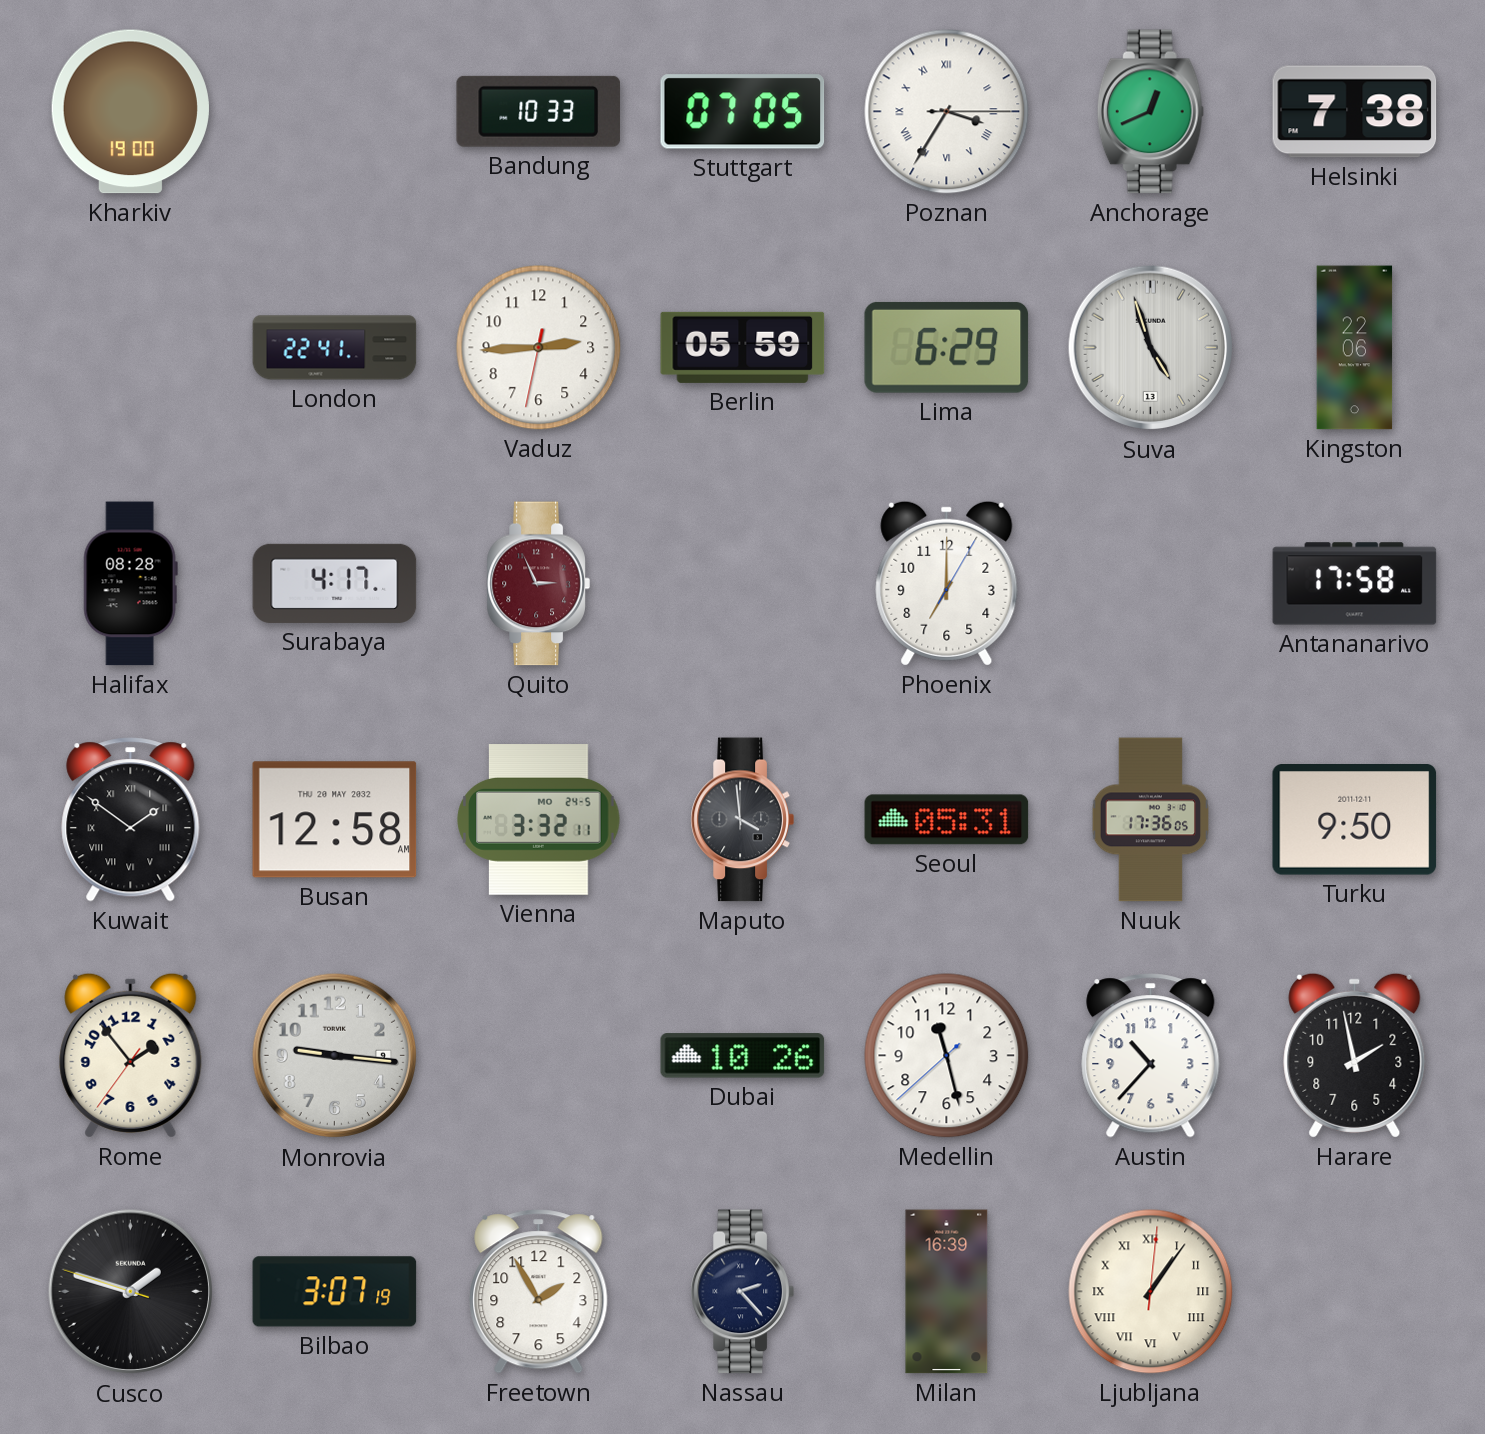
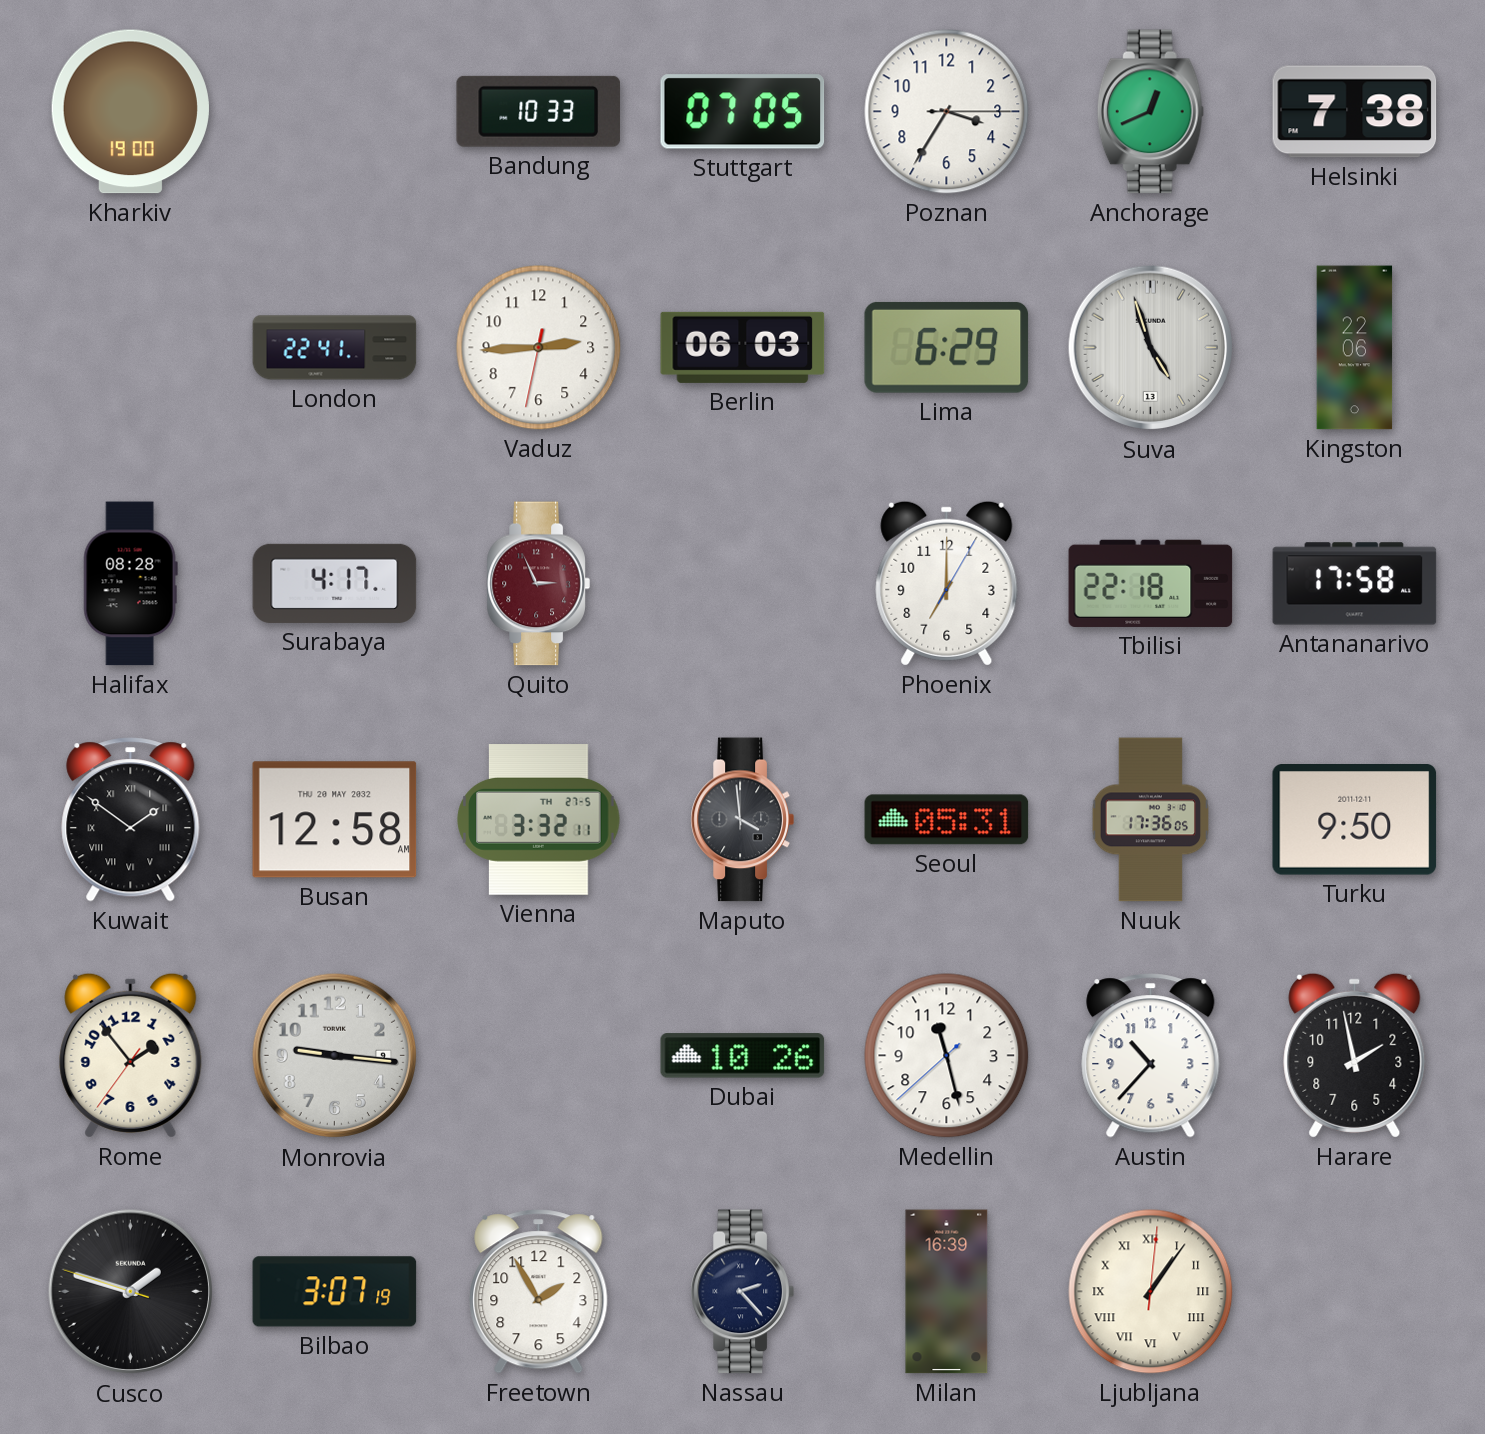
Poznan numerals: Roman -> Arabic
Berlin: 05:59 -> 06:03
Tbilisi: none -> 22:18
Vienna date: MO 24-5 -> TH 27-5
